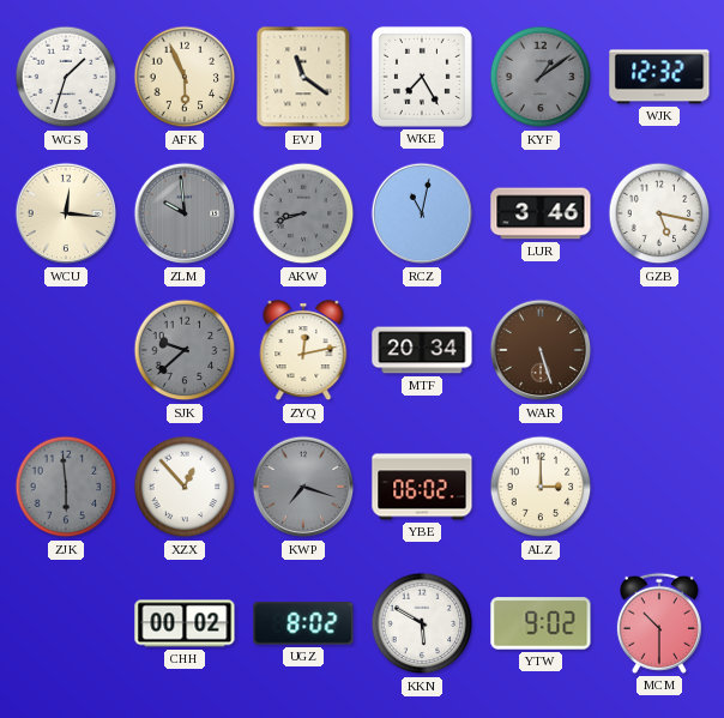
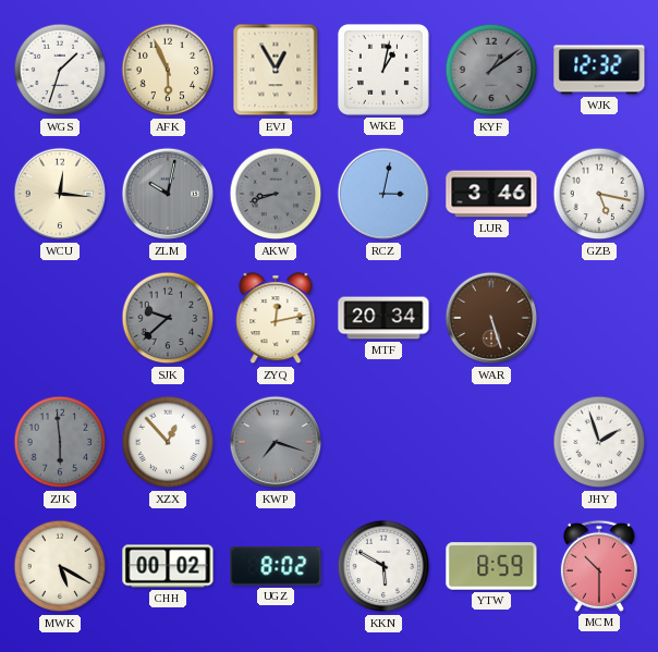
EVJ: 11:21 -> 12:55
WKE: 7:25 -> 1:02
ZLM: 9:59 -> 10:02
RCZ: 11:02 -> 3:02
YBE: 06:02 -> none
ALZ: 3:00 -> none
JHY: none -> 1:57
MWK: none -> 5:20
YTW: 9:02 -> 8:59
